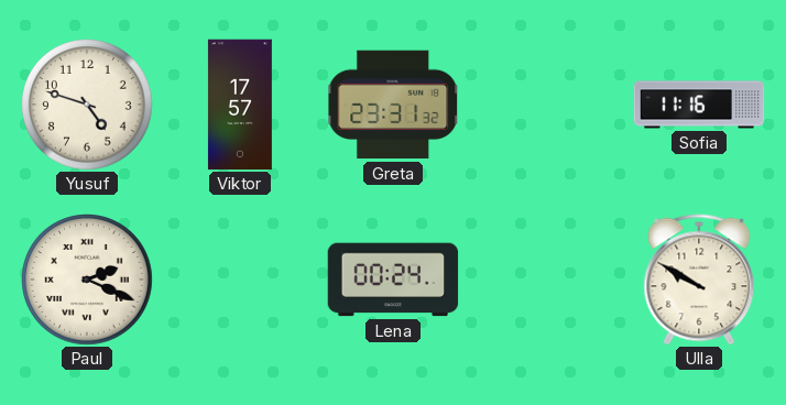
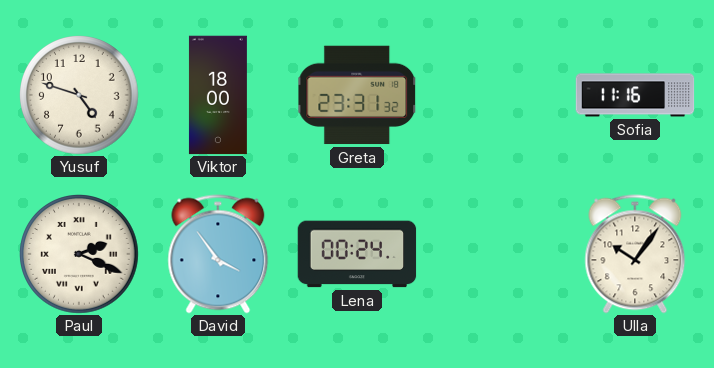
Viktor: 17:57 -> 18:00
David: none -> 3:54
Ulla: 9:50 -> 10:06
